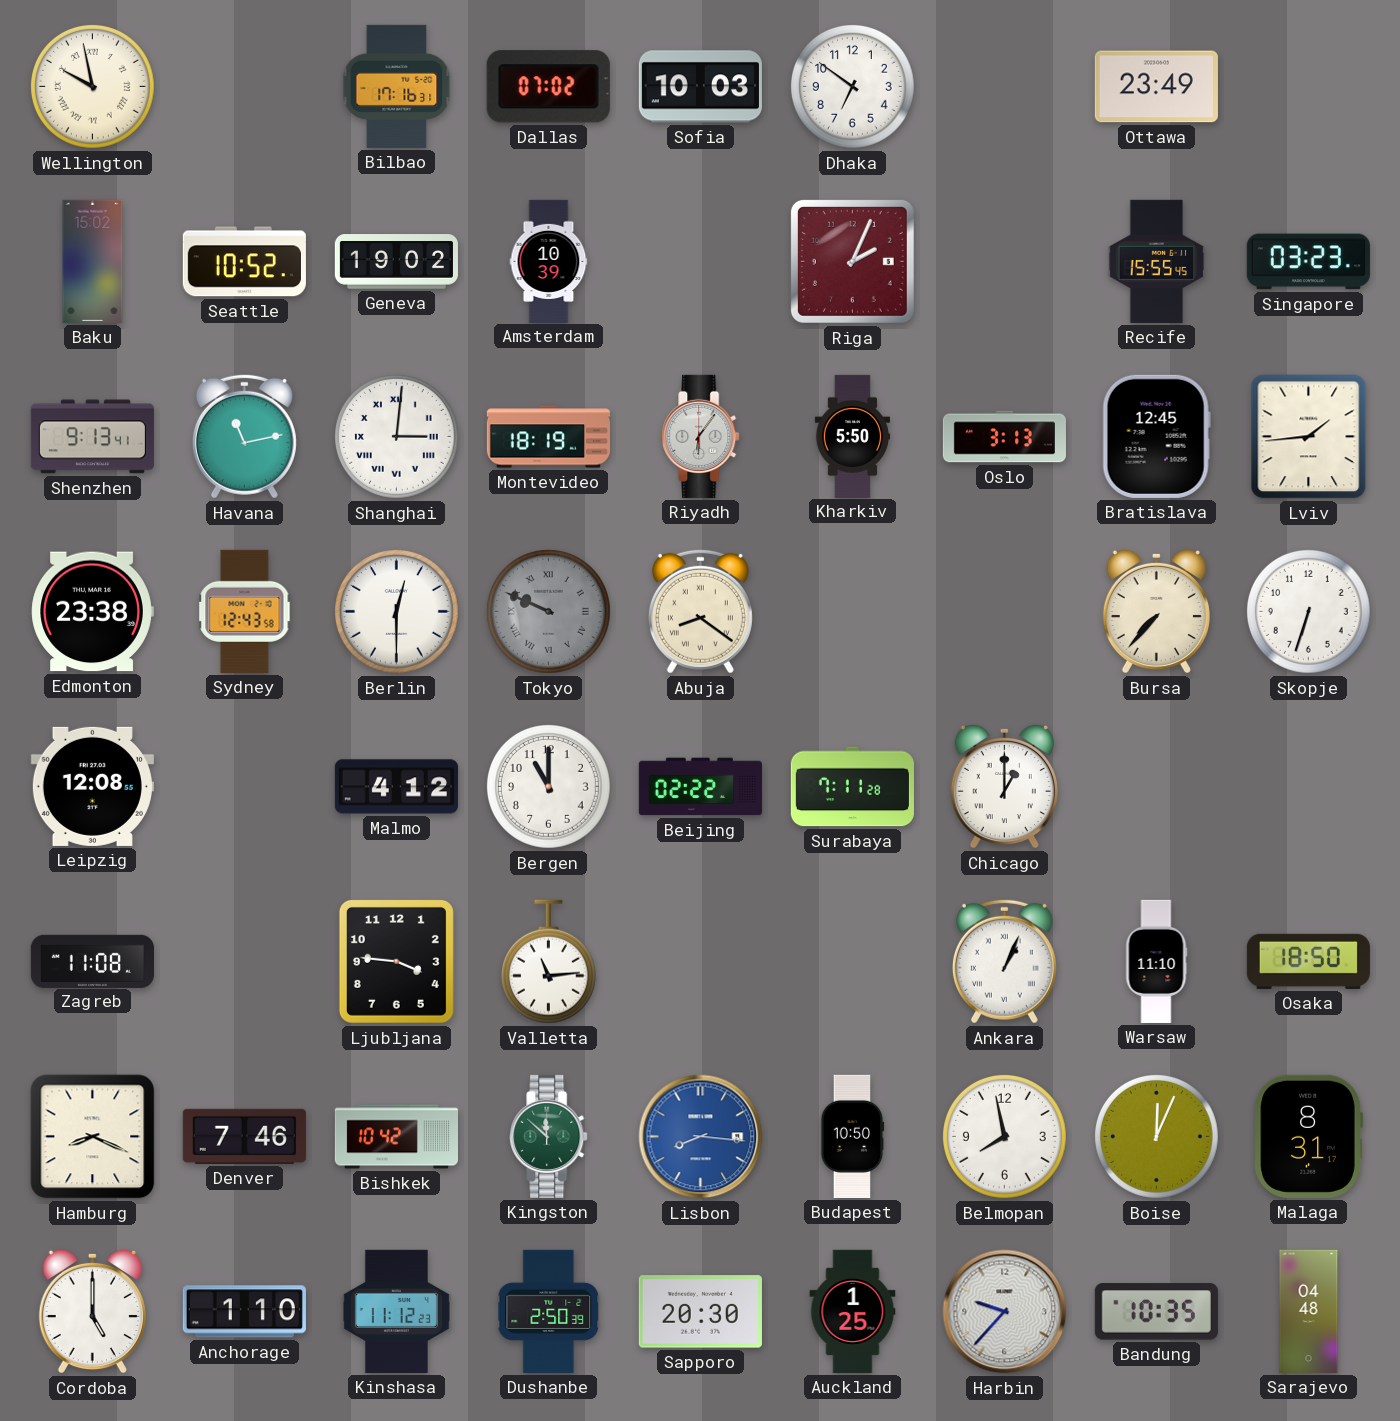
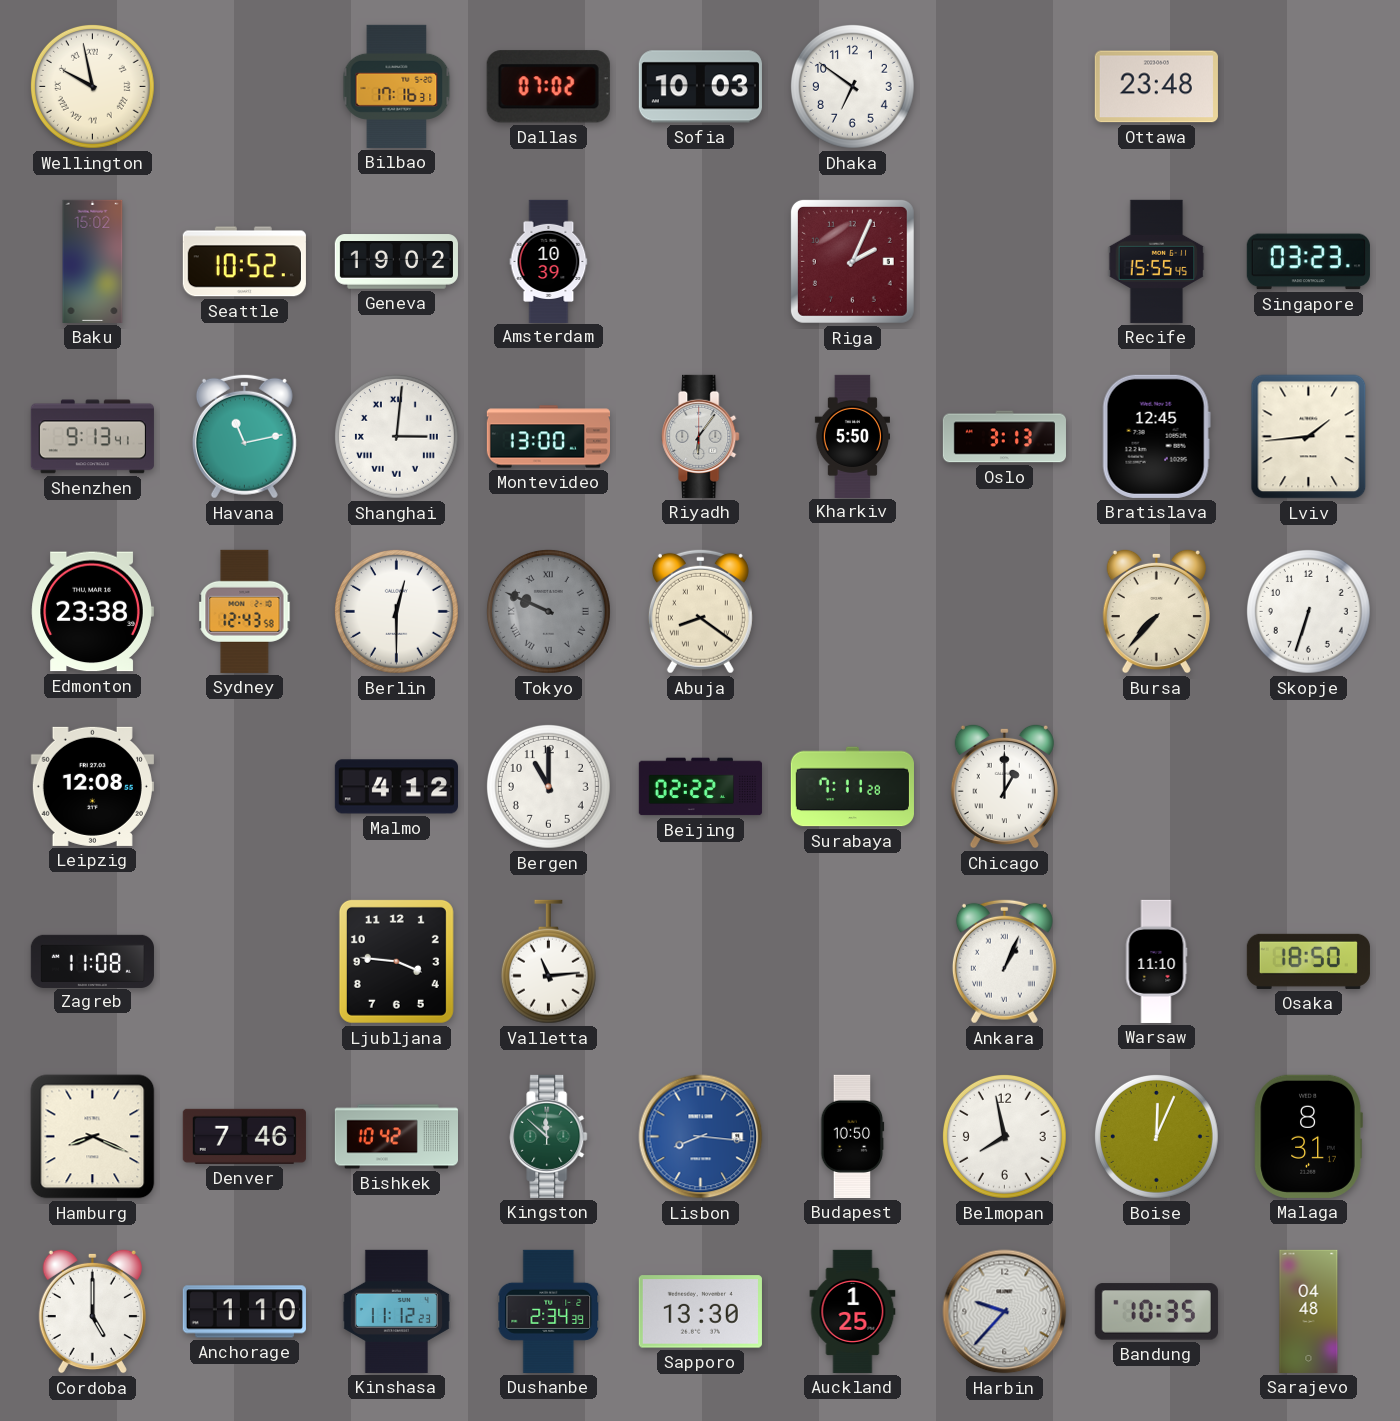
Ottawa: 23:49 -> 23:48
Montevideo: 18:19 -> 13:00
Dushanbe: 2:50 -> 2:34
Sapporo: 20:30 -> 13:30
